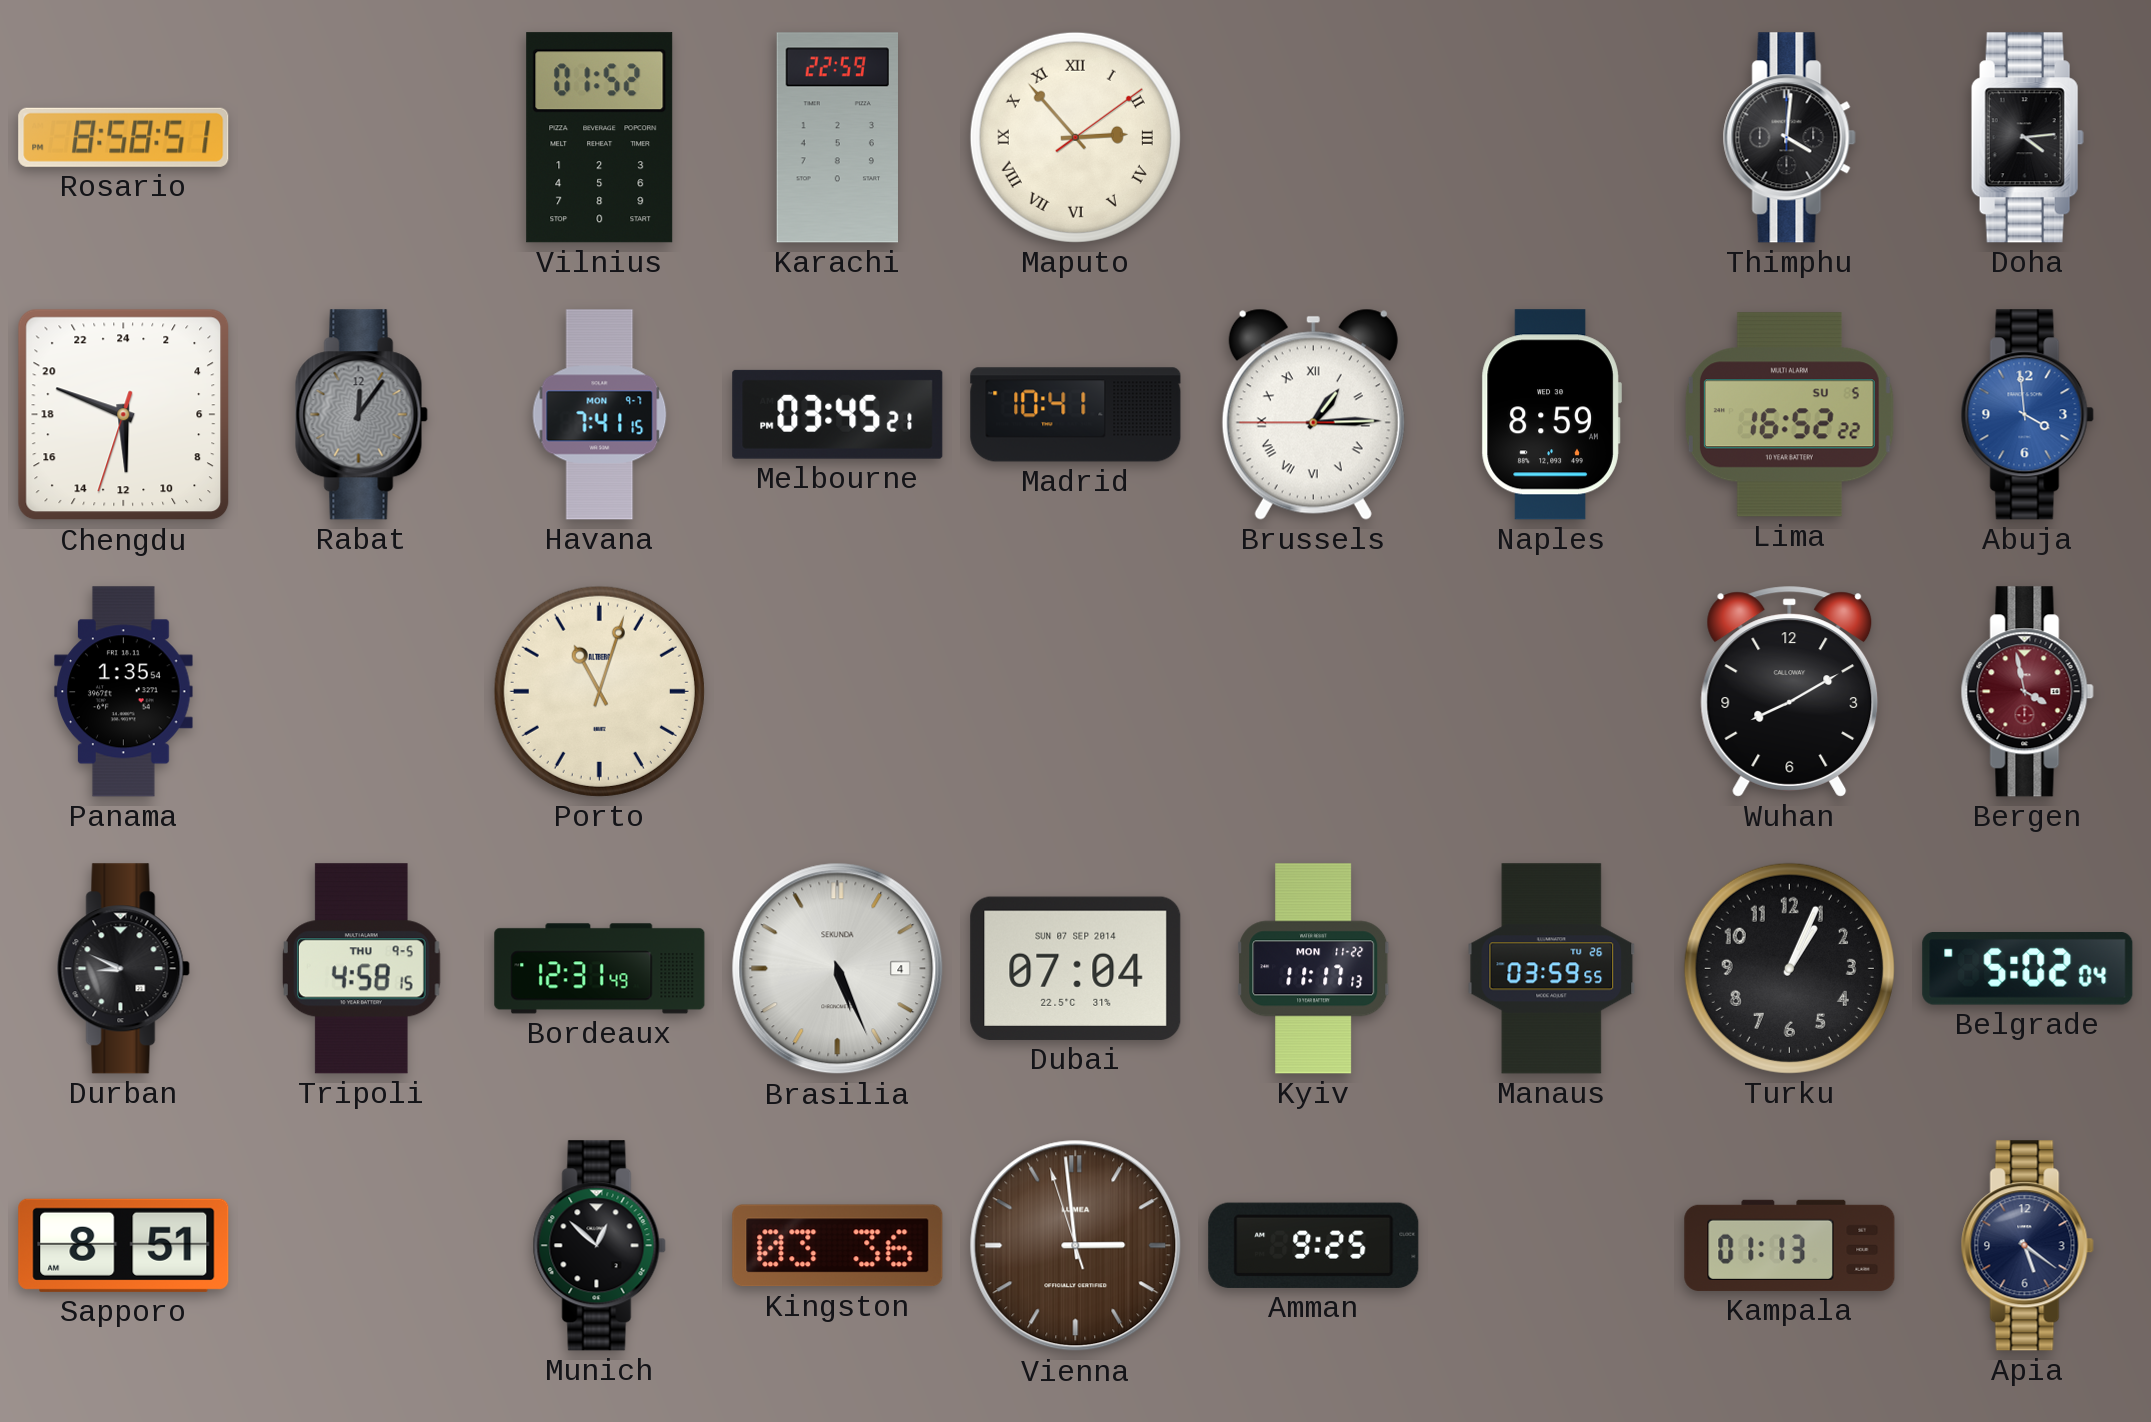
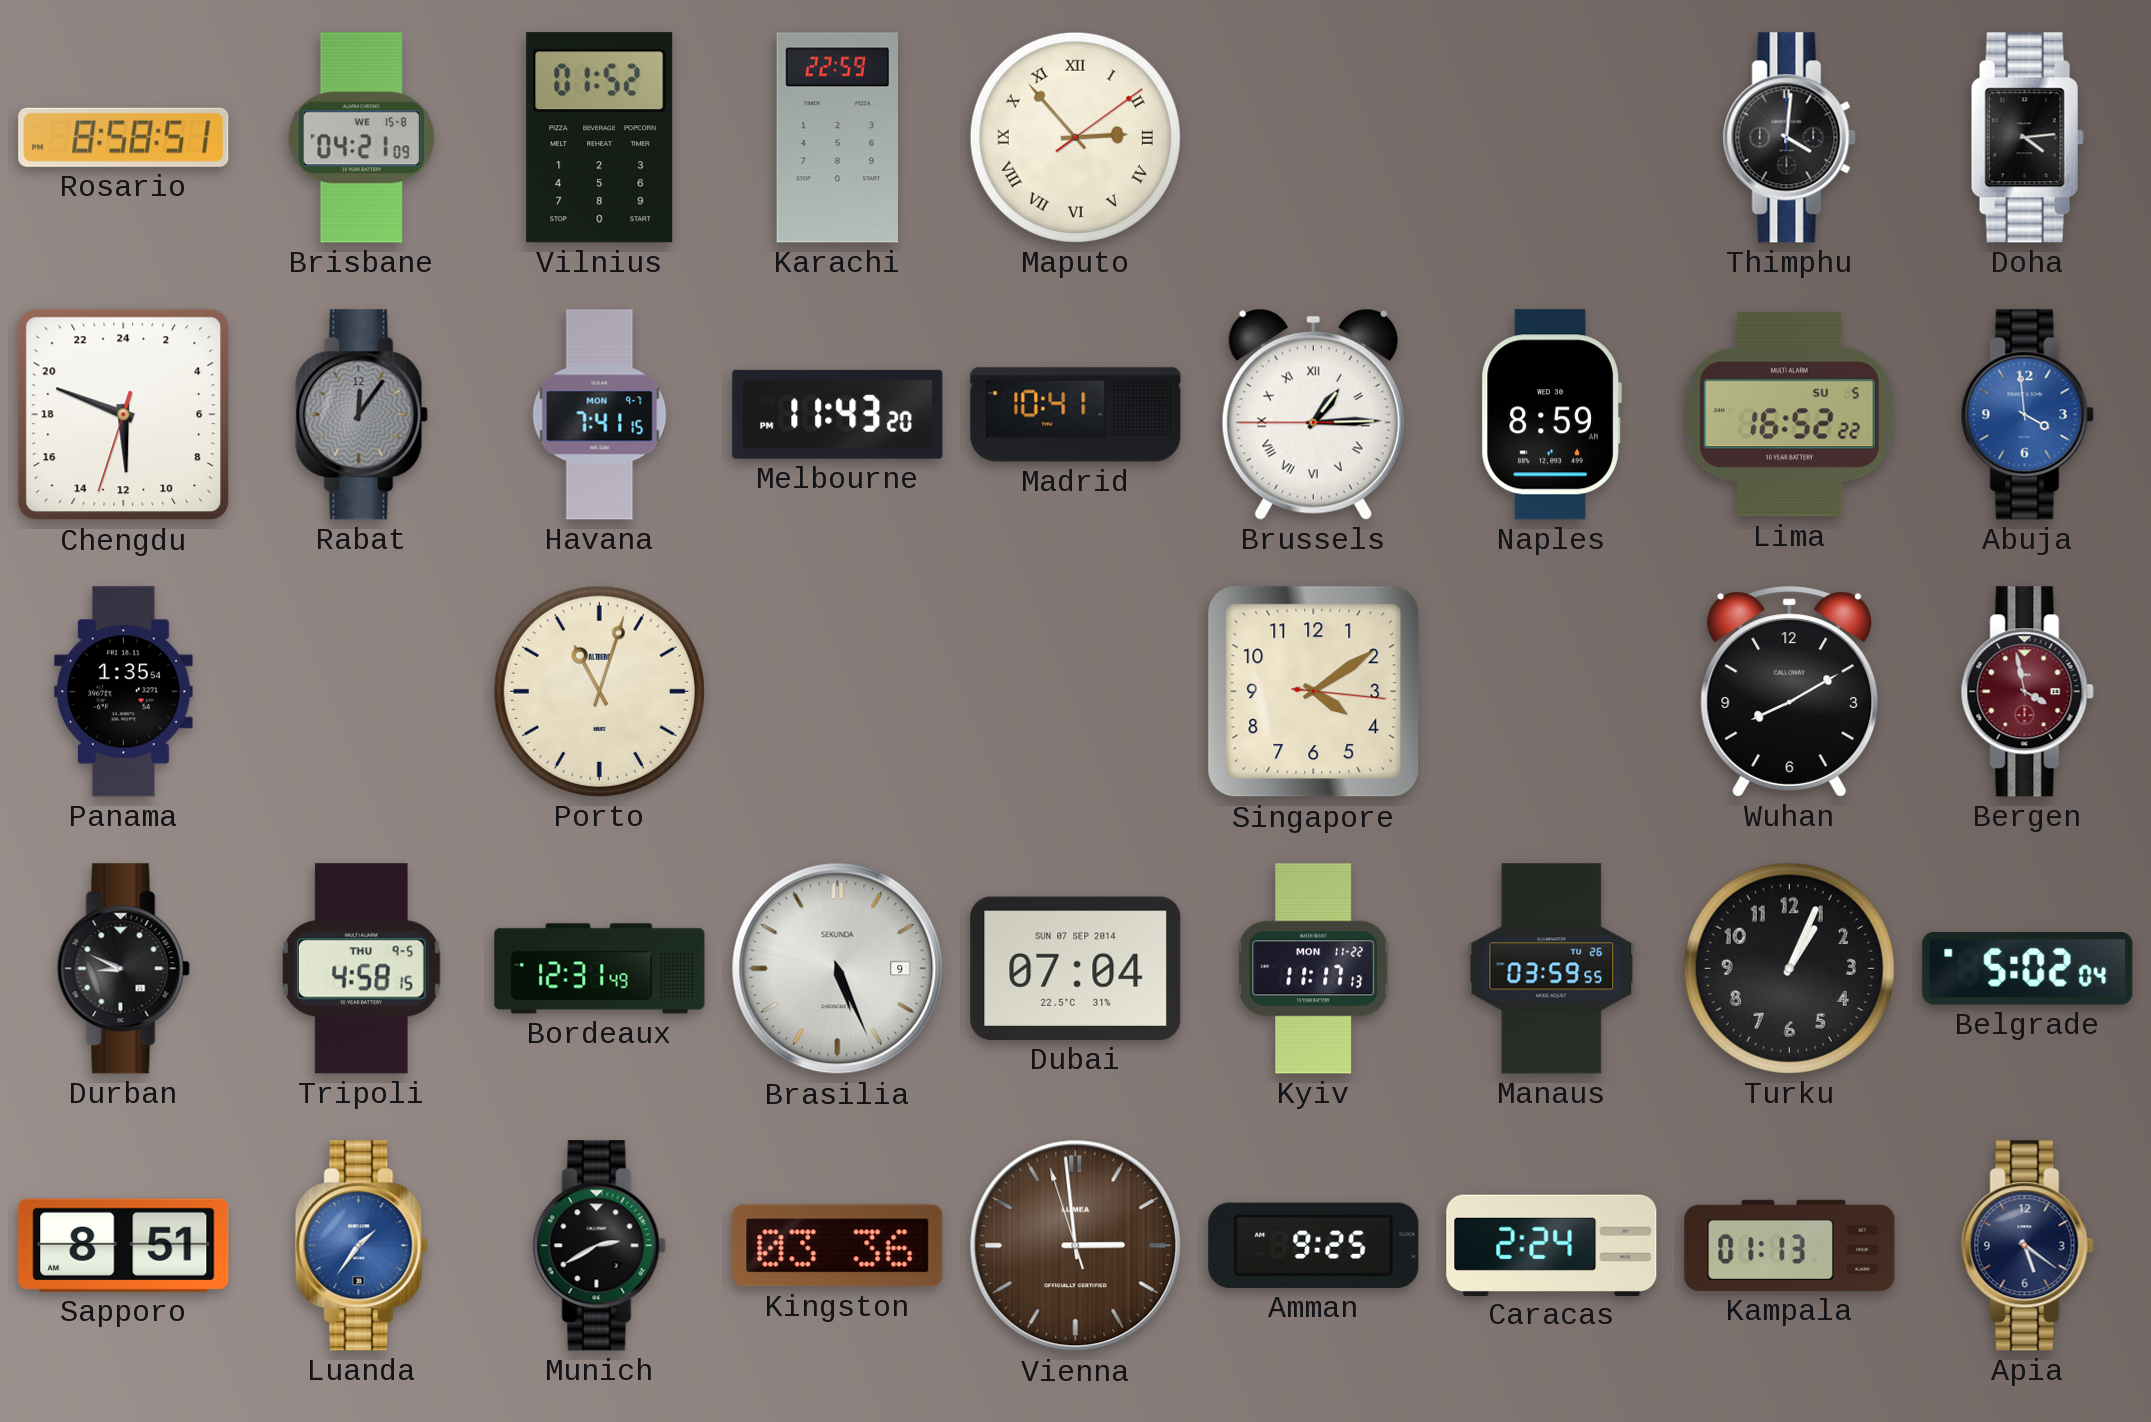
Brisbane: none -> 04:21
Melbourne: 03:45 -> 11:43
Singapore: none -> 4:09
Brasilia date: 4 -> 9
Luanda: none -> 1:36
Munich: 12:52 -> 2:40
Caracas: none -> 2:24
